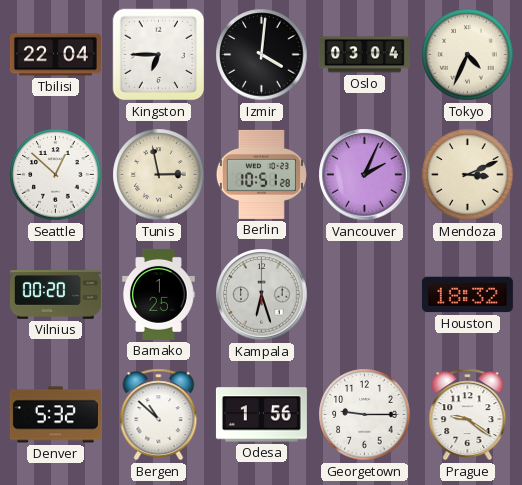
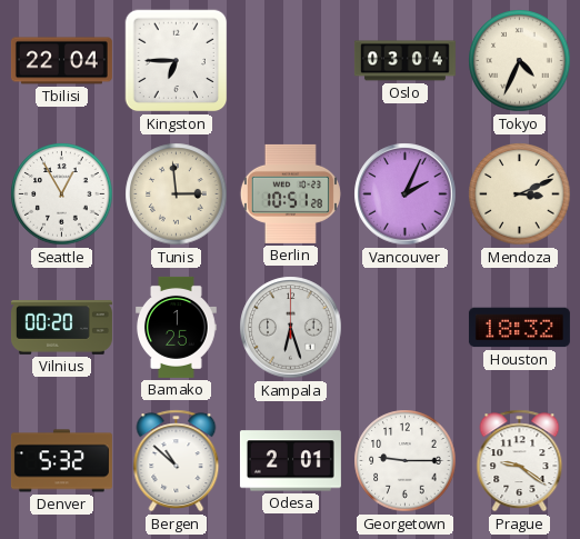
Izmir: 4:01 -> none
Seattle: 12:52 -> 12:55
Tunis: 2:58 -> 2:59
Odesa: 1:56 -> 2:01
